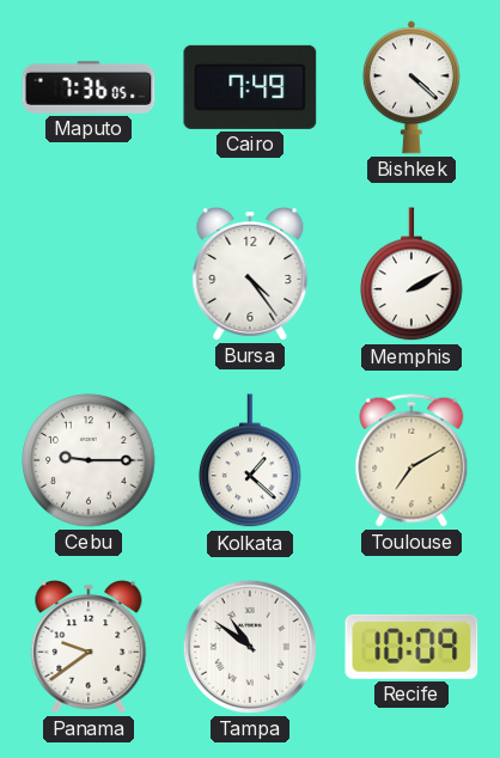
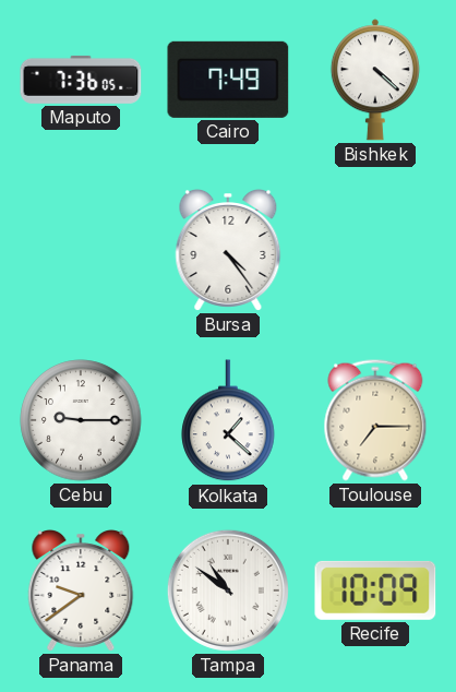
Memphis: 2:10 -> none
Toulouse: 7:10 -> 7:15
